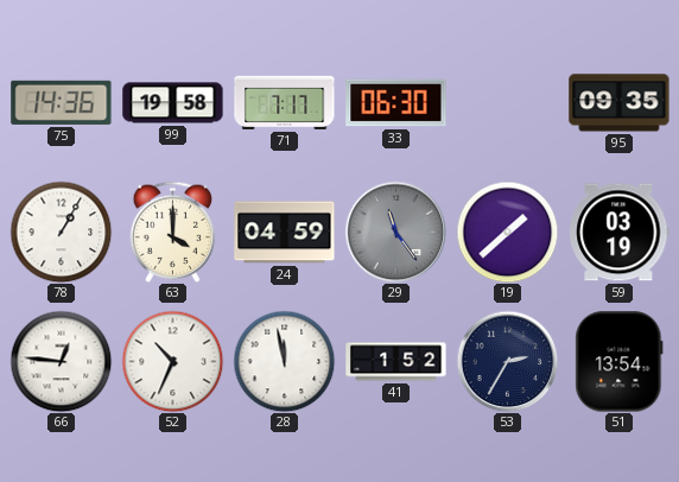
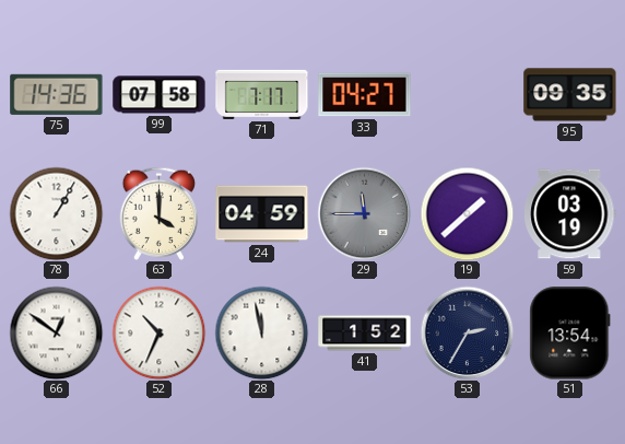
99: 19:58 -> 07:58
33: 06:30 -> 04:27
29: 11:24 -> 11:45
66: 12:46 -> 12:51
